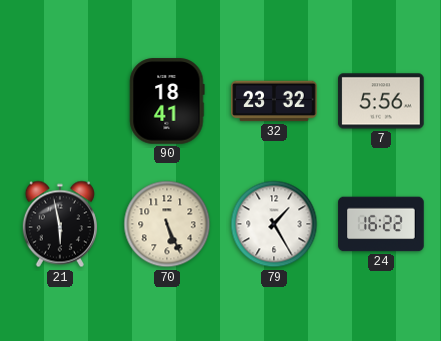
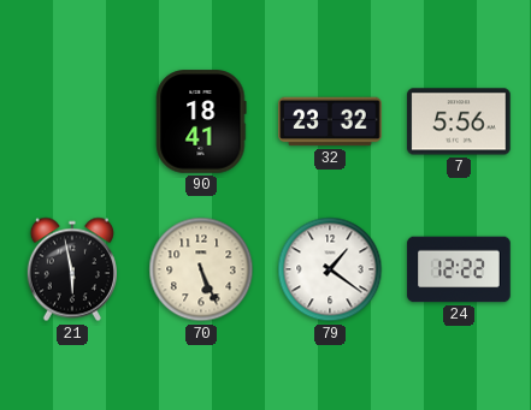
79: 1:25 -> 1:21
24: 16:22 -> 12:22
